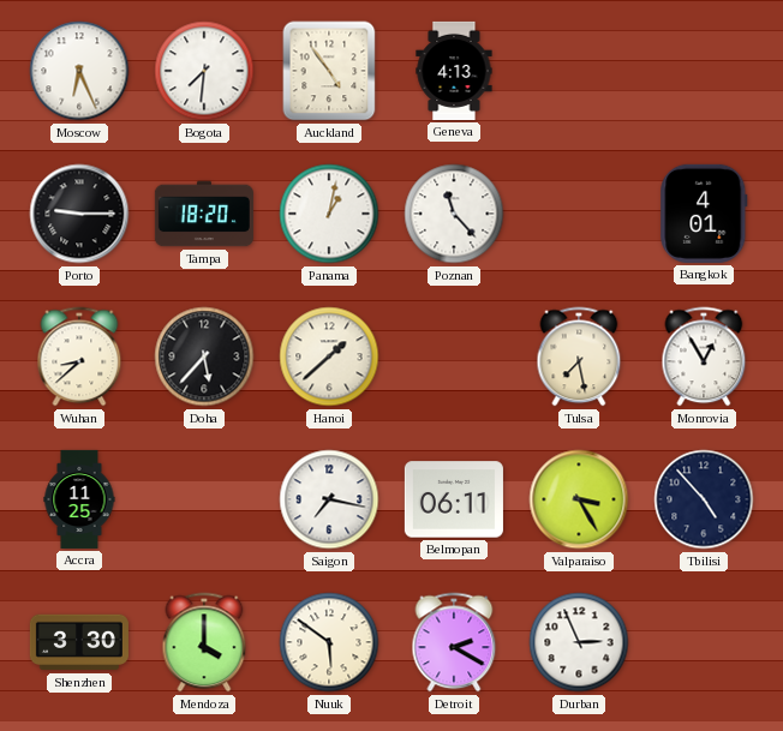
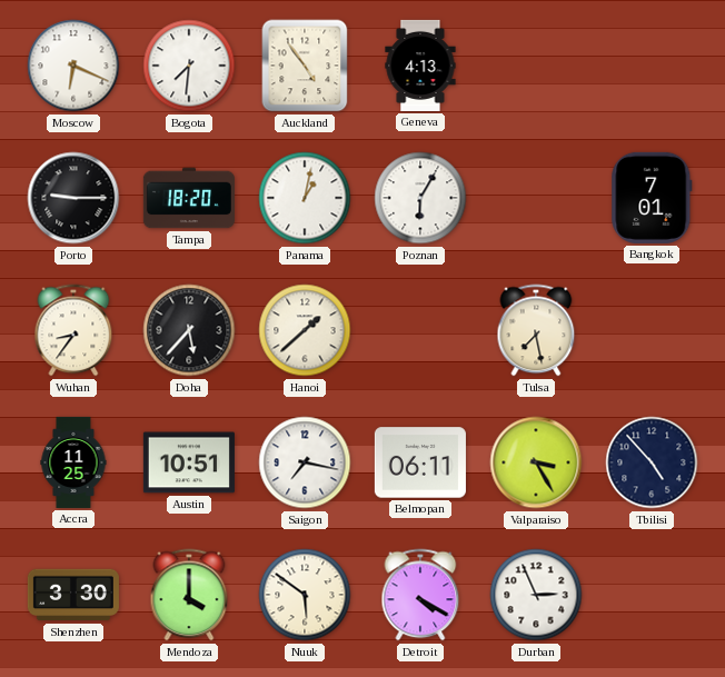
Moscow: 6:26 -> 6:19
Poznan: 11:23 -> 6:05
Bangkok: 4:01 -> 7:01
Wuhan: 8:38 -> 8:36
Monrovia: 12:55 -> none
Austin: none -> 10:51
Detroit: 2:20 -> 4:20
